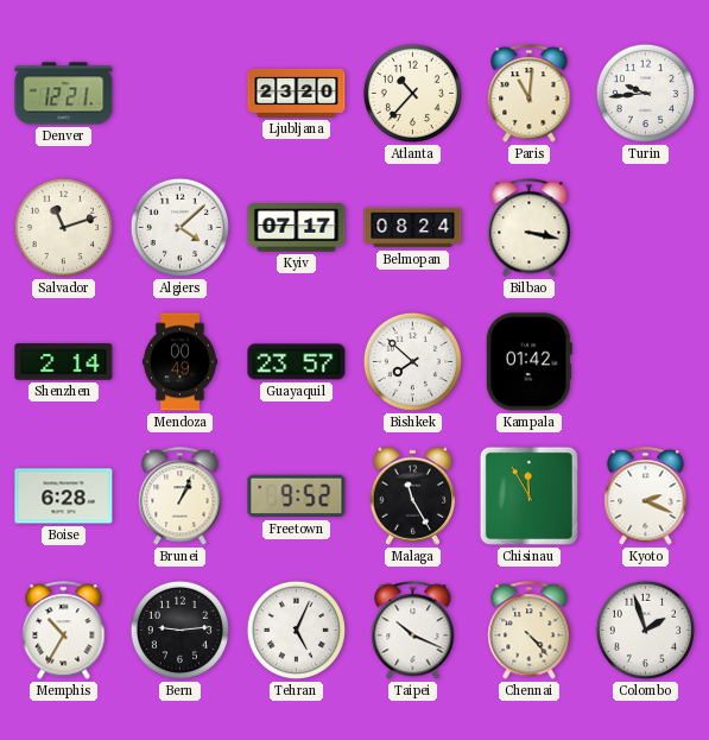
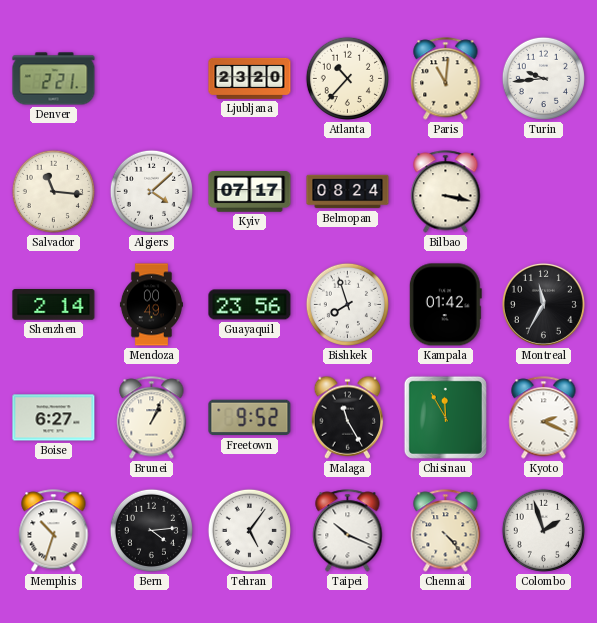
Denver: 12:21 -> 2:21
Salvador: 11:12 -> 11:16
Guayaquil: 23:57 -> 23:56
Bishkek: 7:52 -> 7:57
Montreal: none -> 11:35
Boise: 6:28 -> 6:27
Memphis: 10:35 -> 10:33
Bern: 9:14 -> 4:14
Tehran: 5:04 -> 5:06
